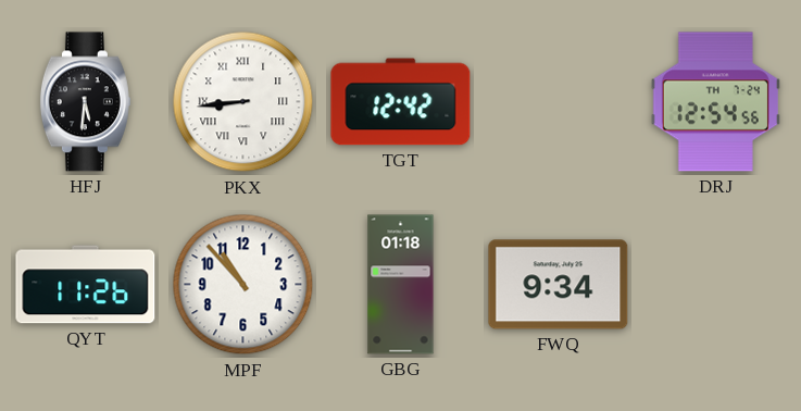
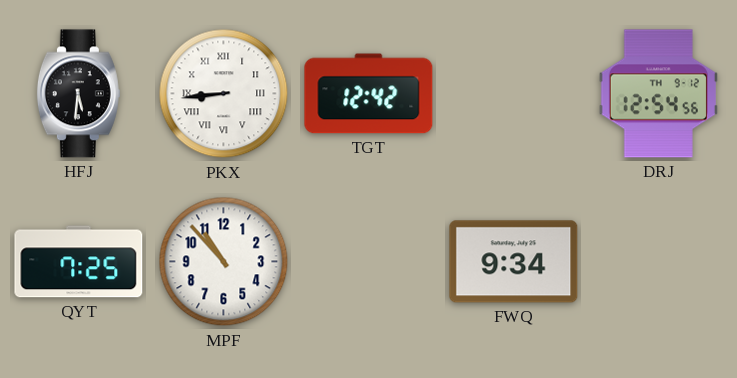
DRJ date: TH 7-24 -> TH 9-12
QYT: 11:26 -> 7:25
GBG: 01:18 -> none
